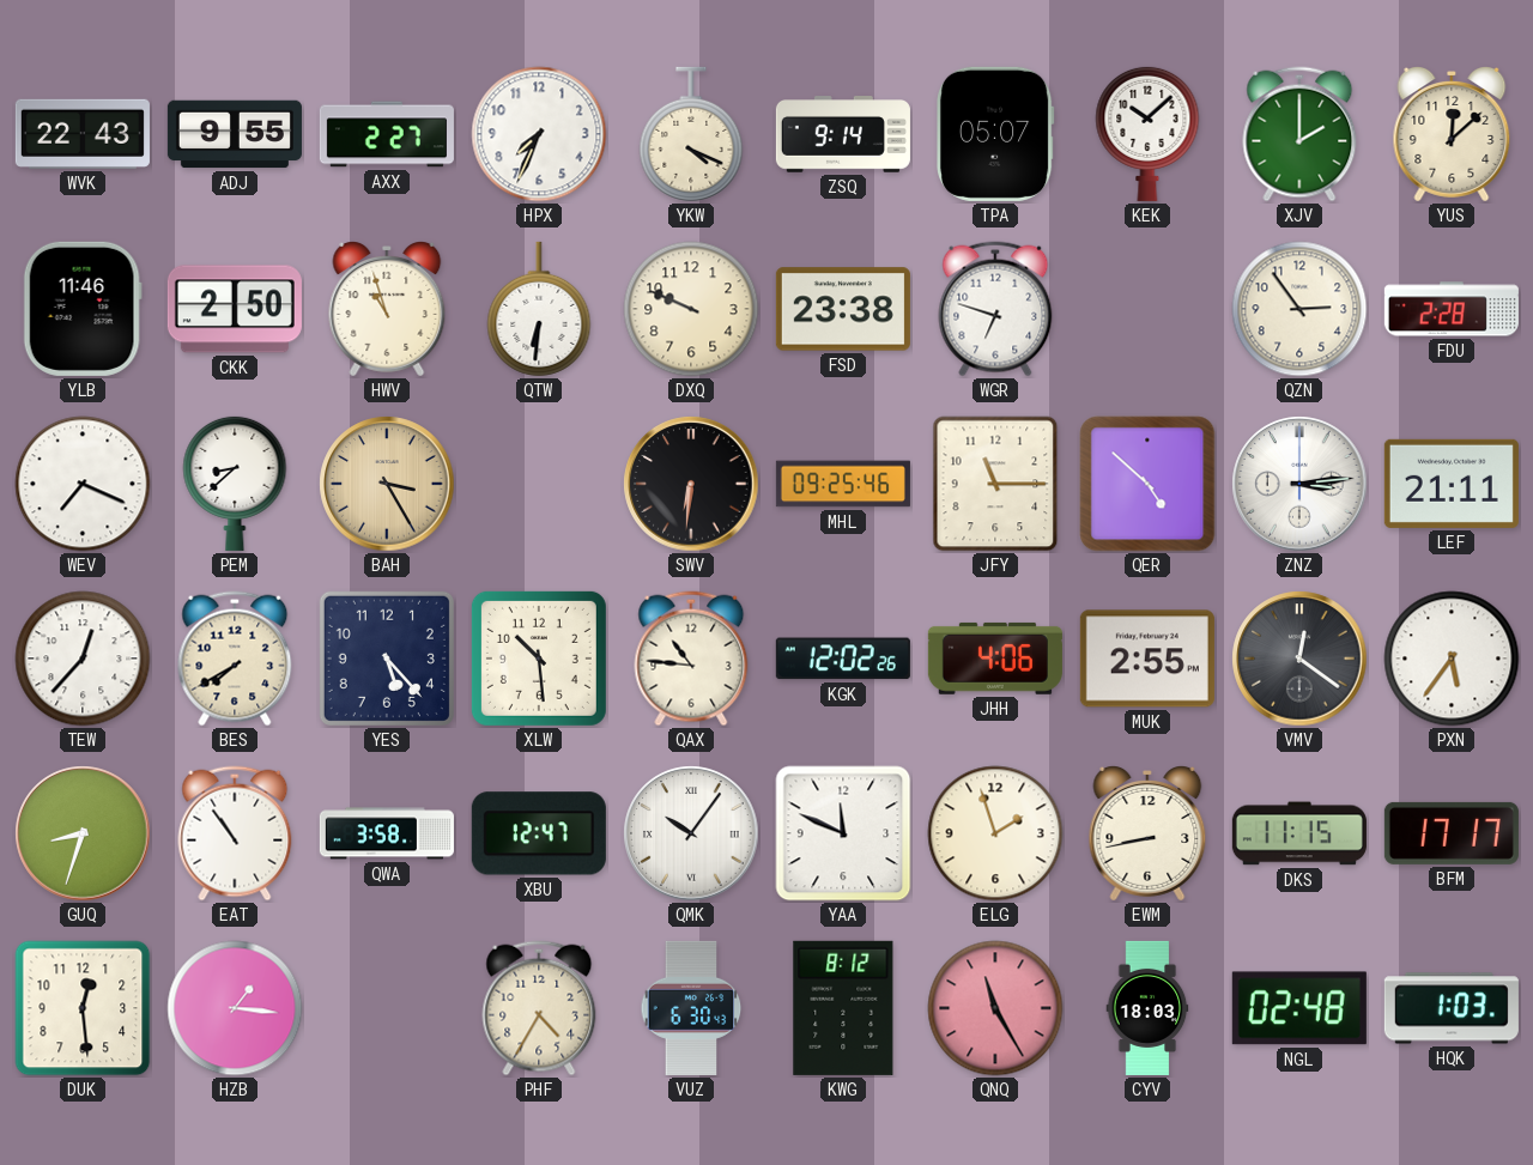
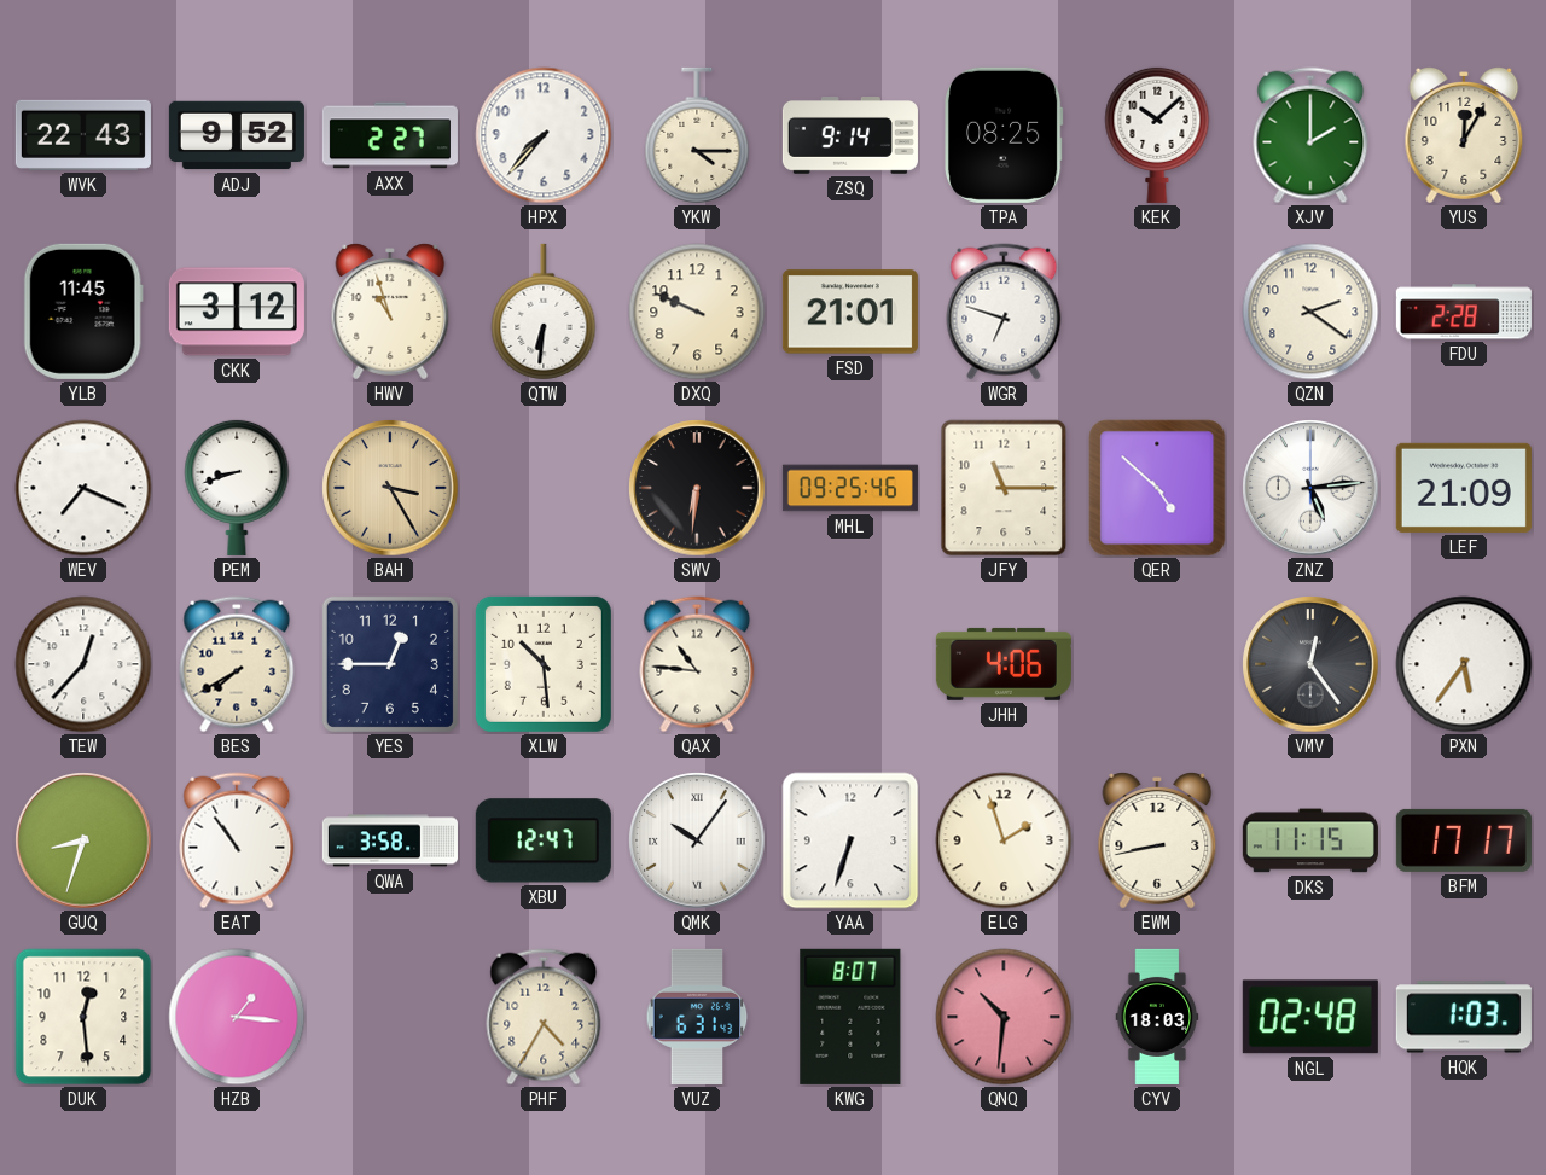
ADJ: 9:55 -> 9:52
HPX: 7:34 -> 7:37
YKW: 4:19 -> 4:15
TPA: 05:07 -> 08:25
YUS: 12:08 -> 12:05
YLB: 11:46 -> 11:45
CKK: 2:50 -> 3:12
FSD: 23:38 -> 21:01
QZN: 2:54 -> 2:21
PEM: 8:38 -> 8:42
ZNZ: 3:14 -> 5:14
LEF: 21:11 -> 21:09
YES: 5:23 -> 12:45
KGK: 12:02 -> none
MUK: 2:55 -> none
VMV: 12:21 -> 12:24
YAA: 11:49 -> 6:33
VUZ: 6:30 -> 6:31
KWG: 8:12 -> 8:07
QNQ: 11:25 -> 10:31
